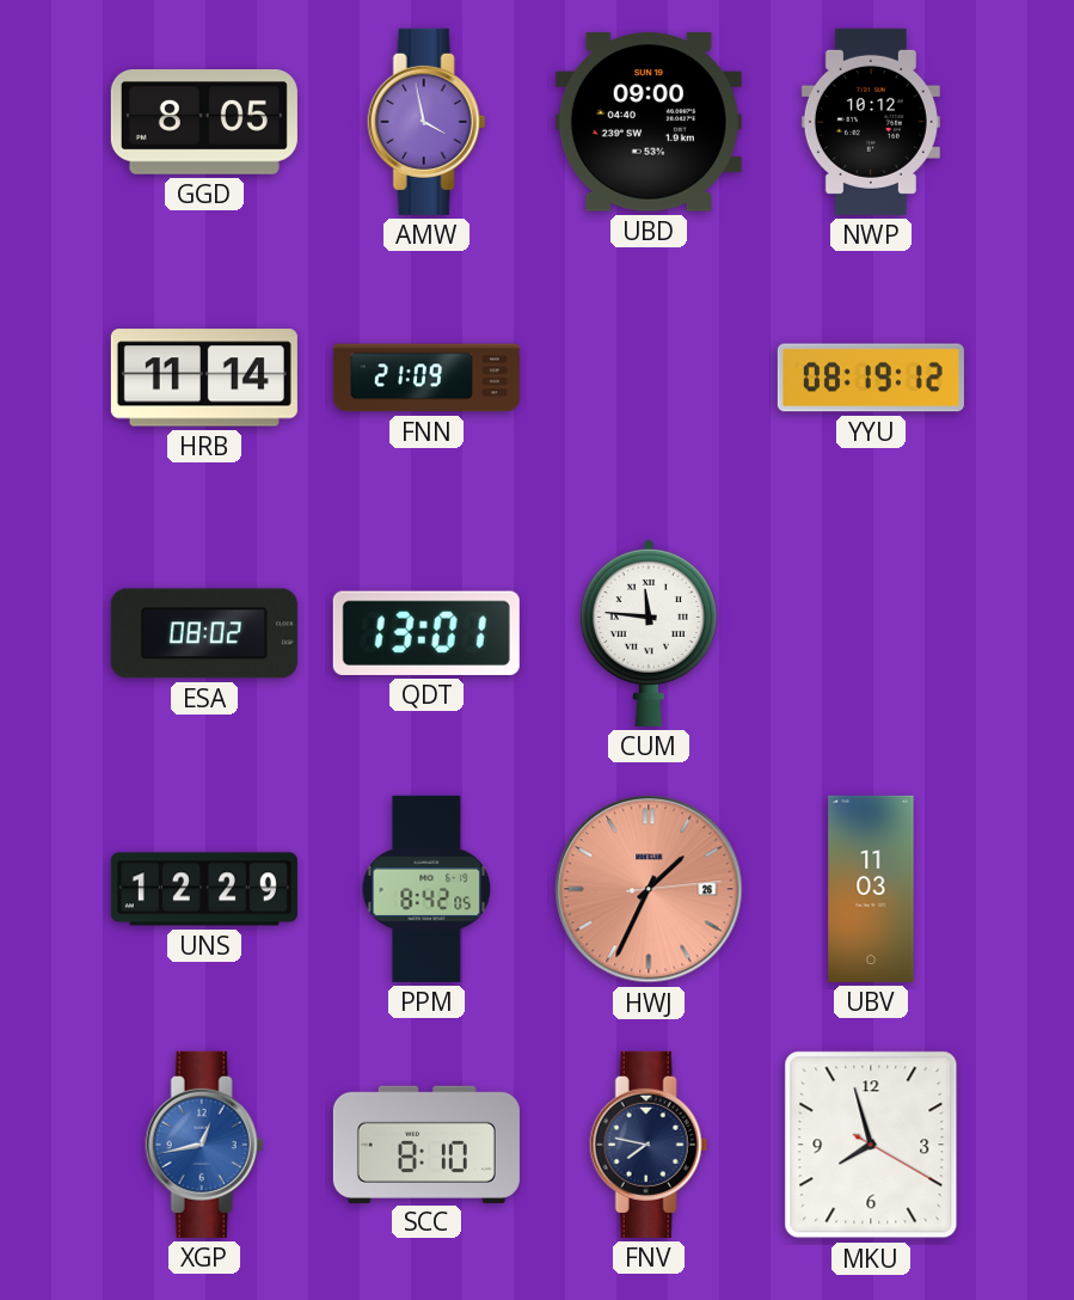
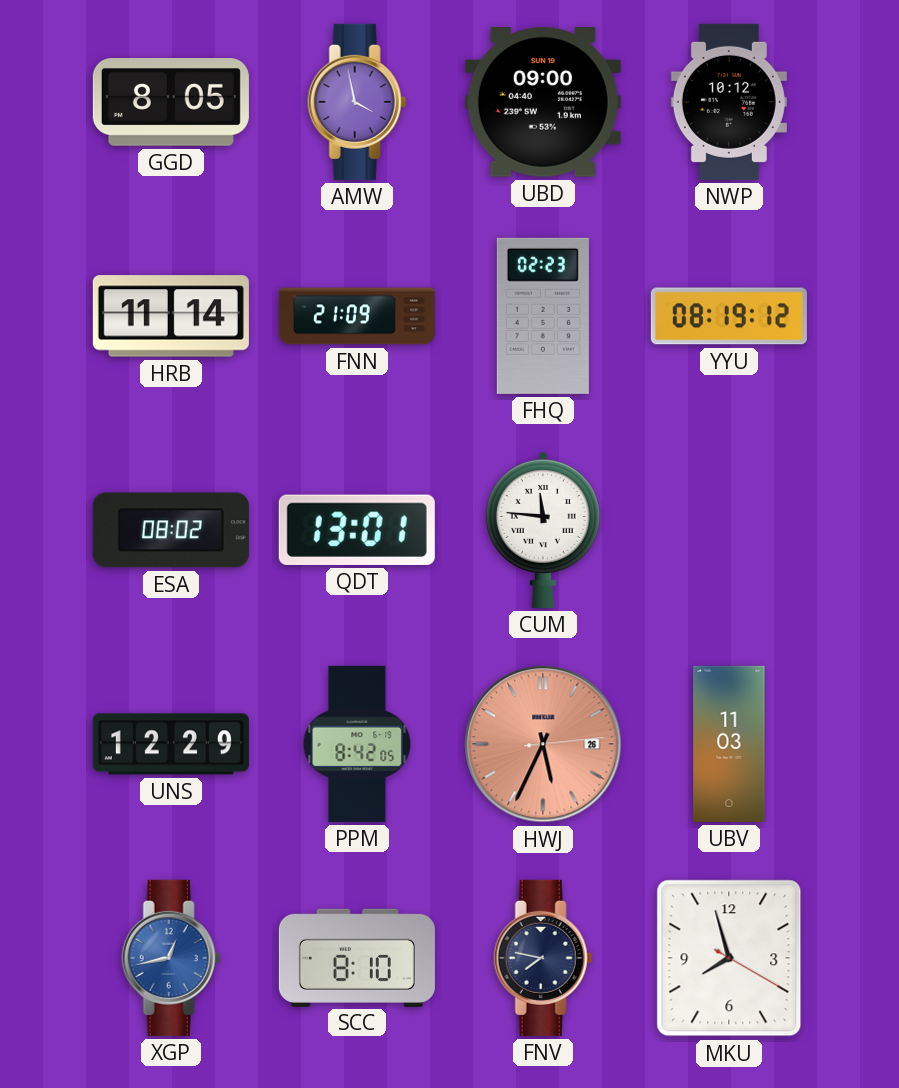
FHQ: none -> 02:23
HWJ: 1:34 -> 5:34
